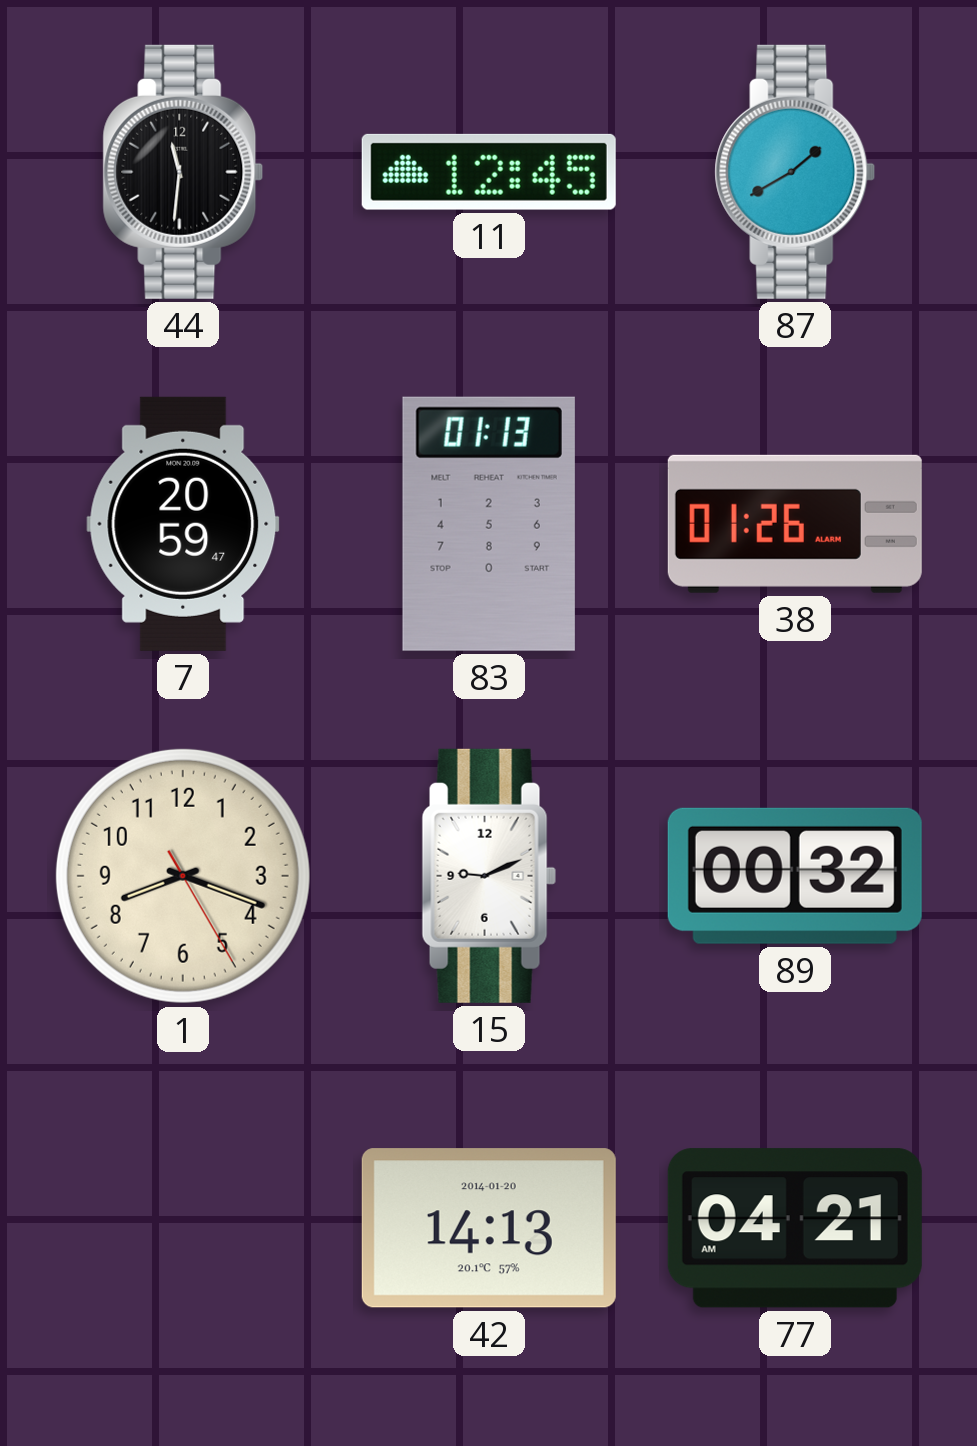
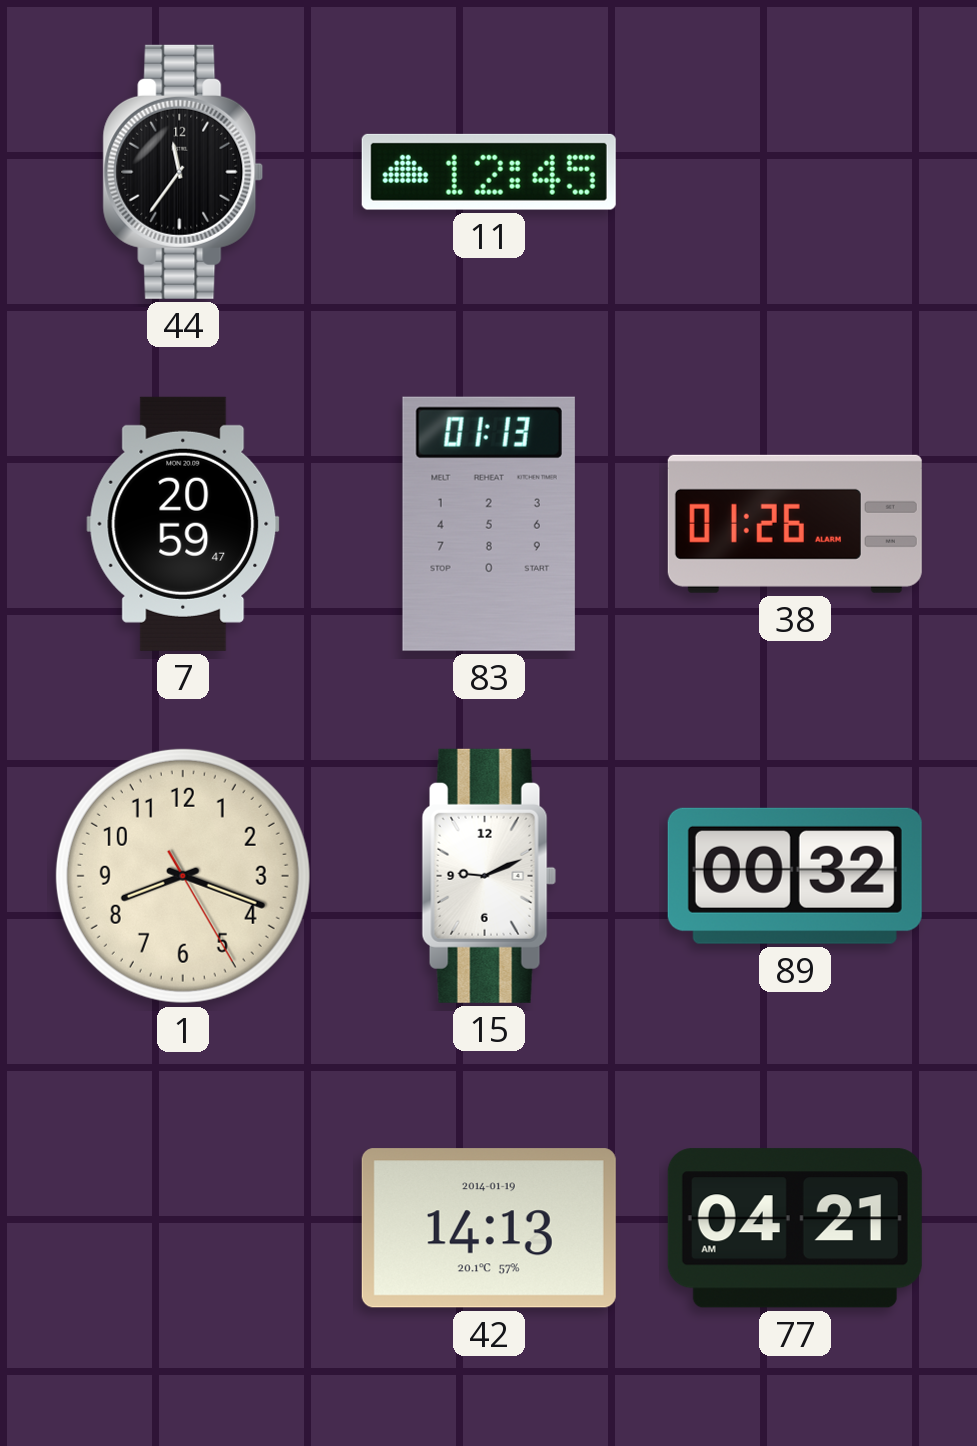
44: 11:31 -> 11:36
87: 1:40 -> none
42 date: 2014-01-20 -> 2014-01-19
